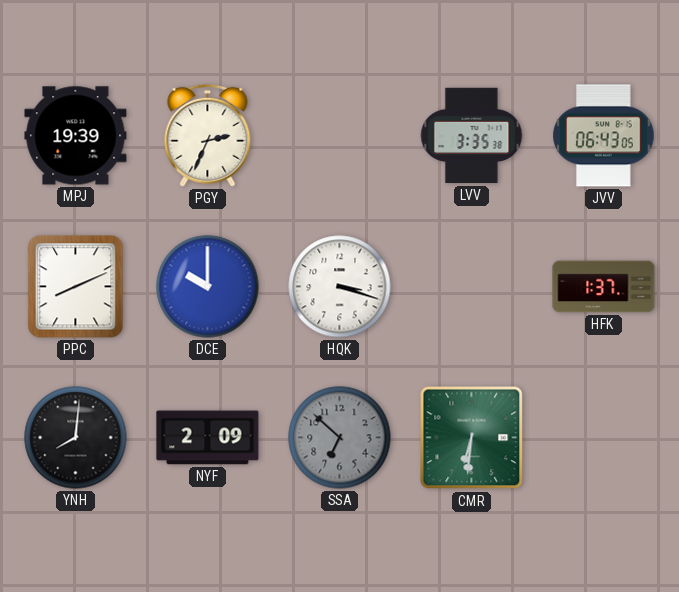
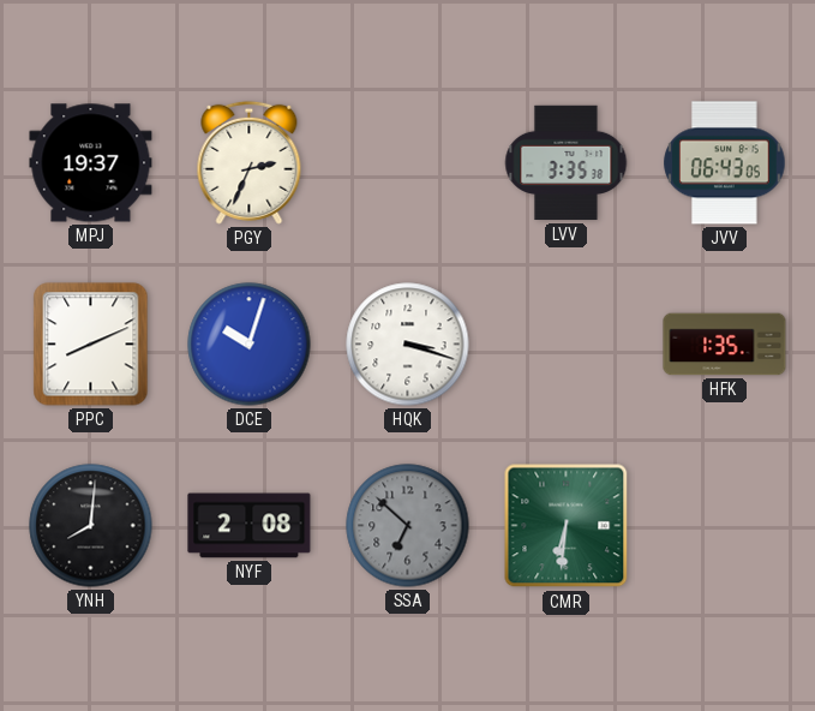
MPJ: 19:39 -> 19:37
DCE: 10:00 -> 10:03
HFK: 1:37 -> 1:35
NYF: 2:09 -> 2:08
